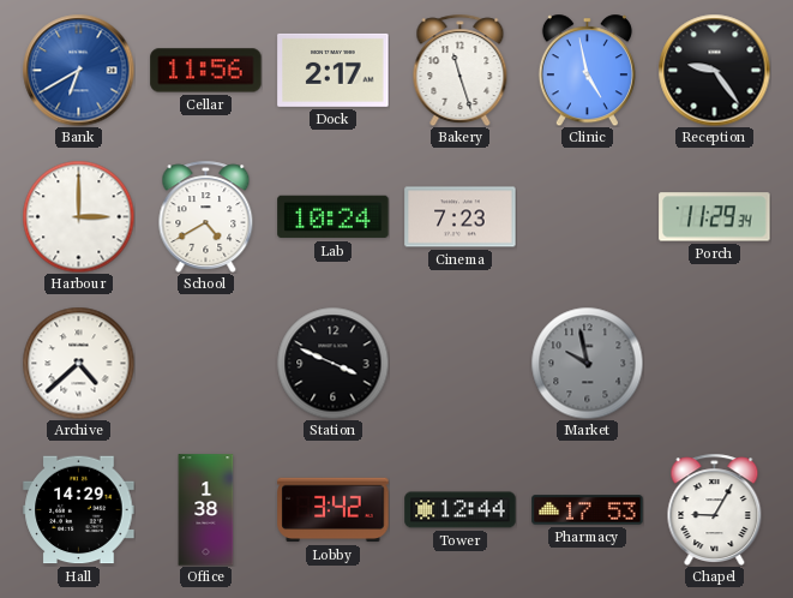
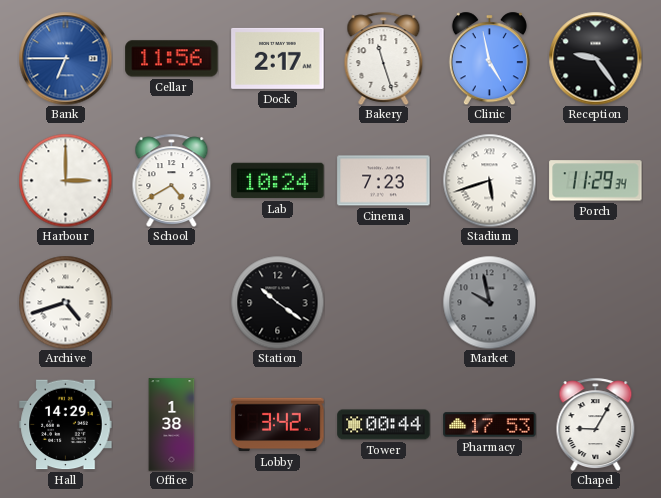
Bank: 6:40 -> 6:45
Stadium: none -> 5:42
Archive: 4:38 -> 4:42
Station: 3:49 -> 10:21
Tower: 12:44 -> 00:44
